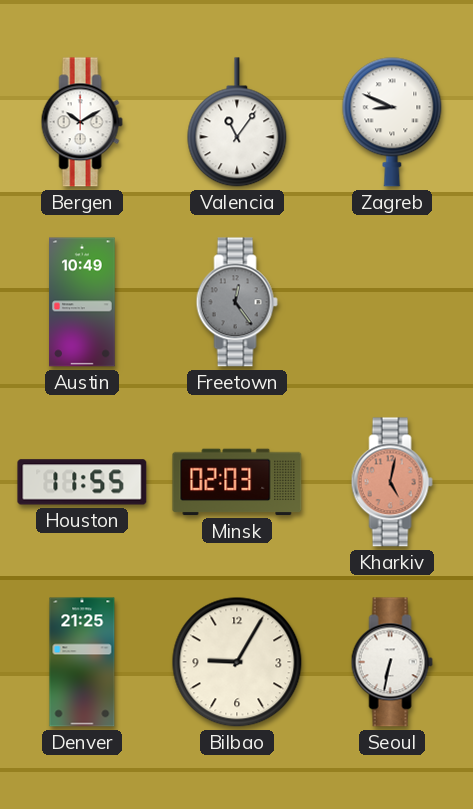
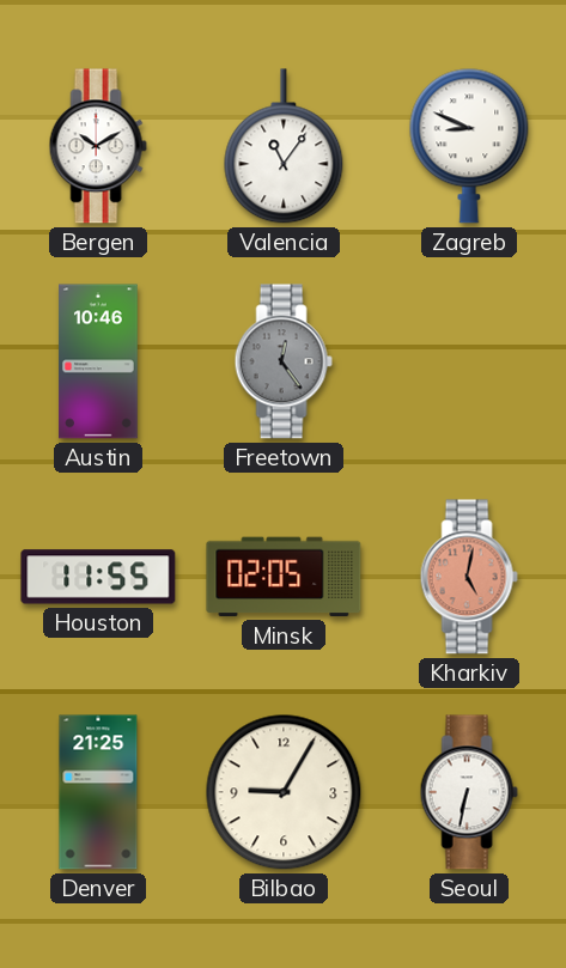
Austin: 10:49 -> 10:46
Minsk: 02:03 -> 02:05
